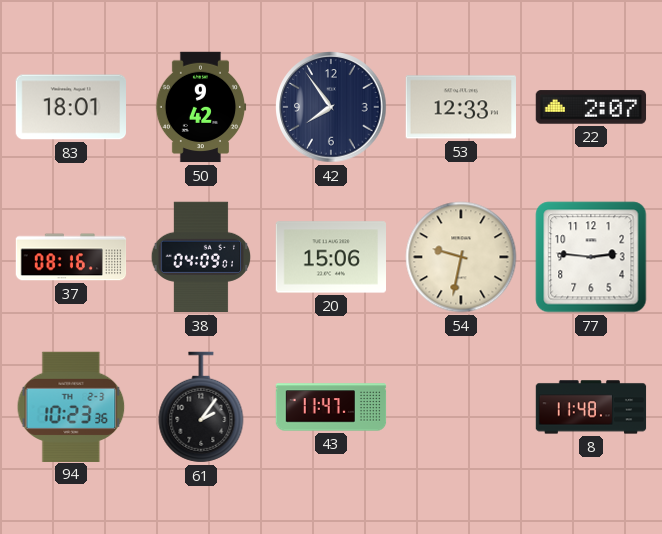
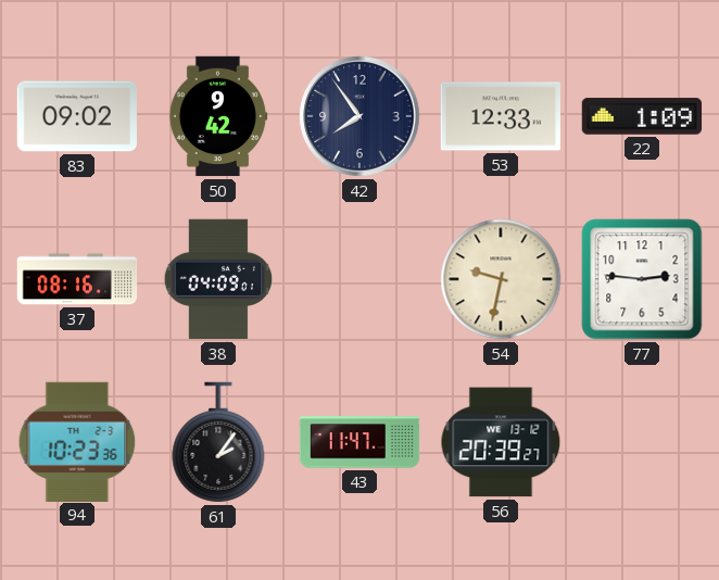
83: 18:01 -> 09:02
22: 2:07 -> 1:09
20: 15:06 -> none
56: none -> 20:39
8: 11:48 -> none
